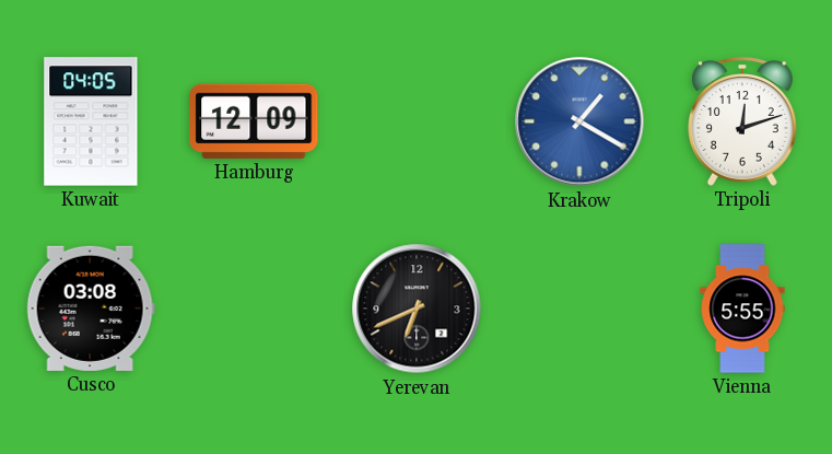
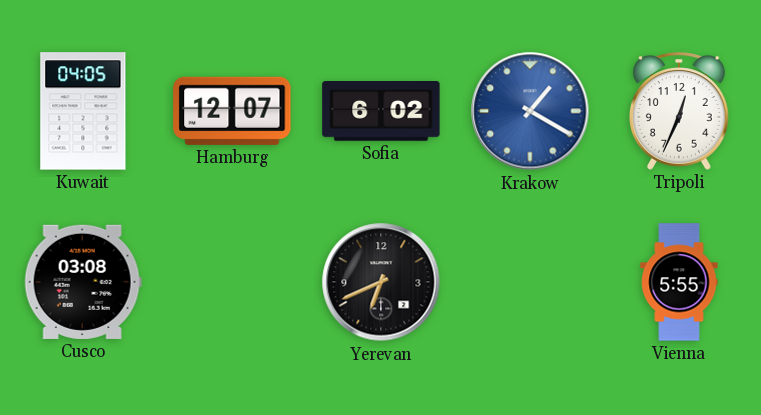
Hamburg: 12:09 -> 12:07
Sofia: none -> 6:02
Tripoli: 12:12 -> 12:34
